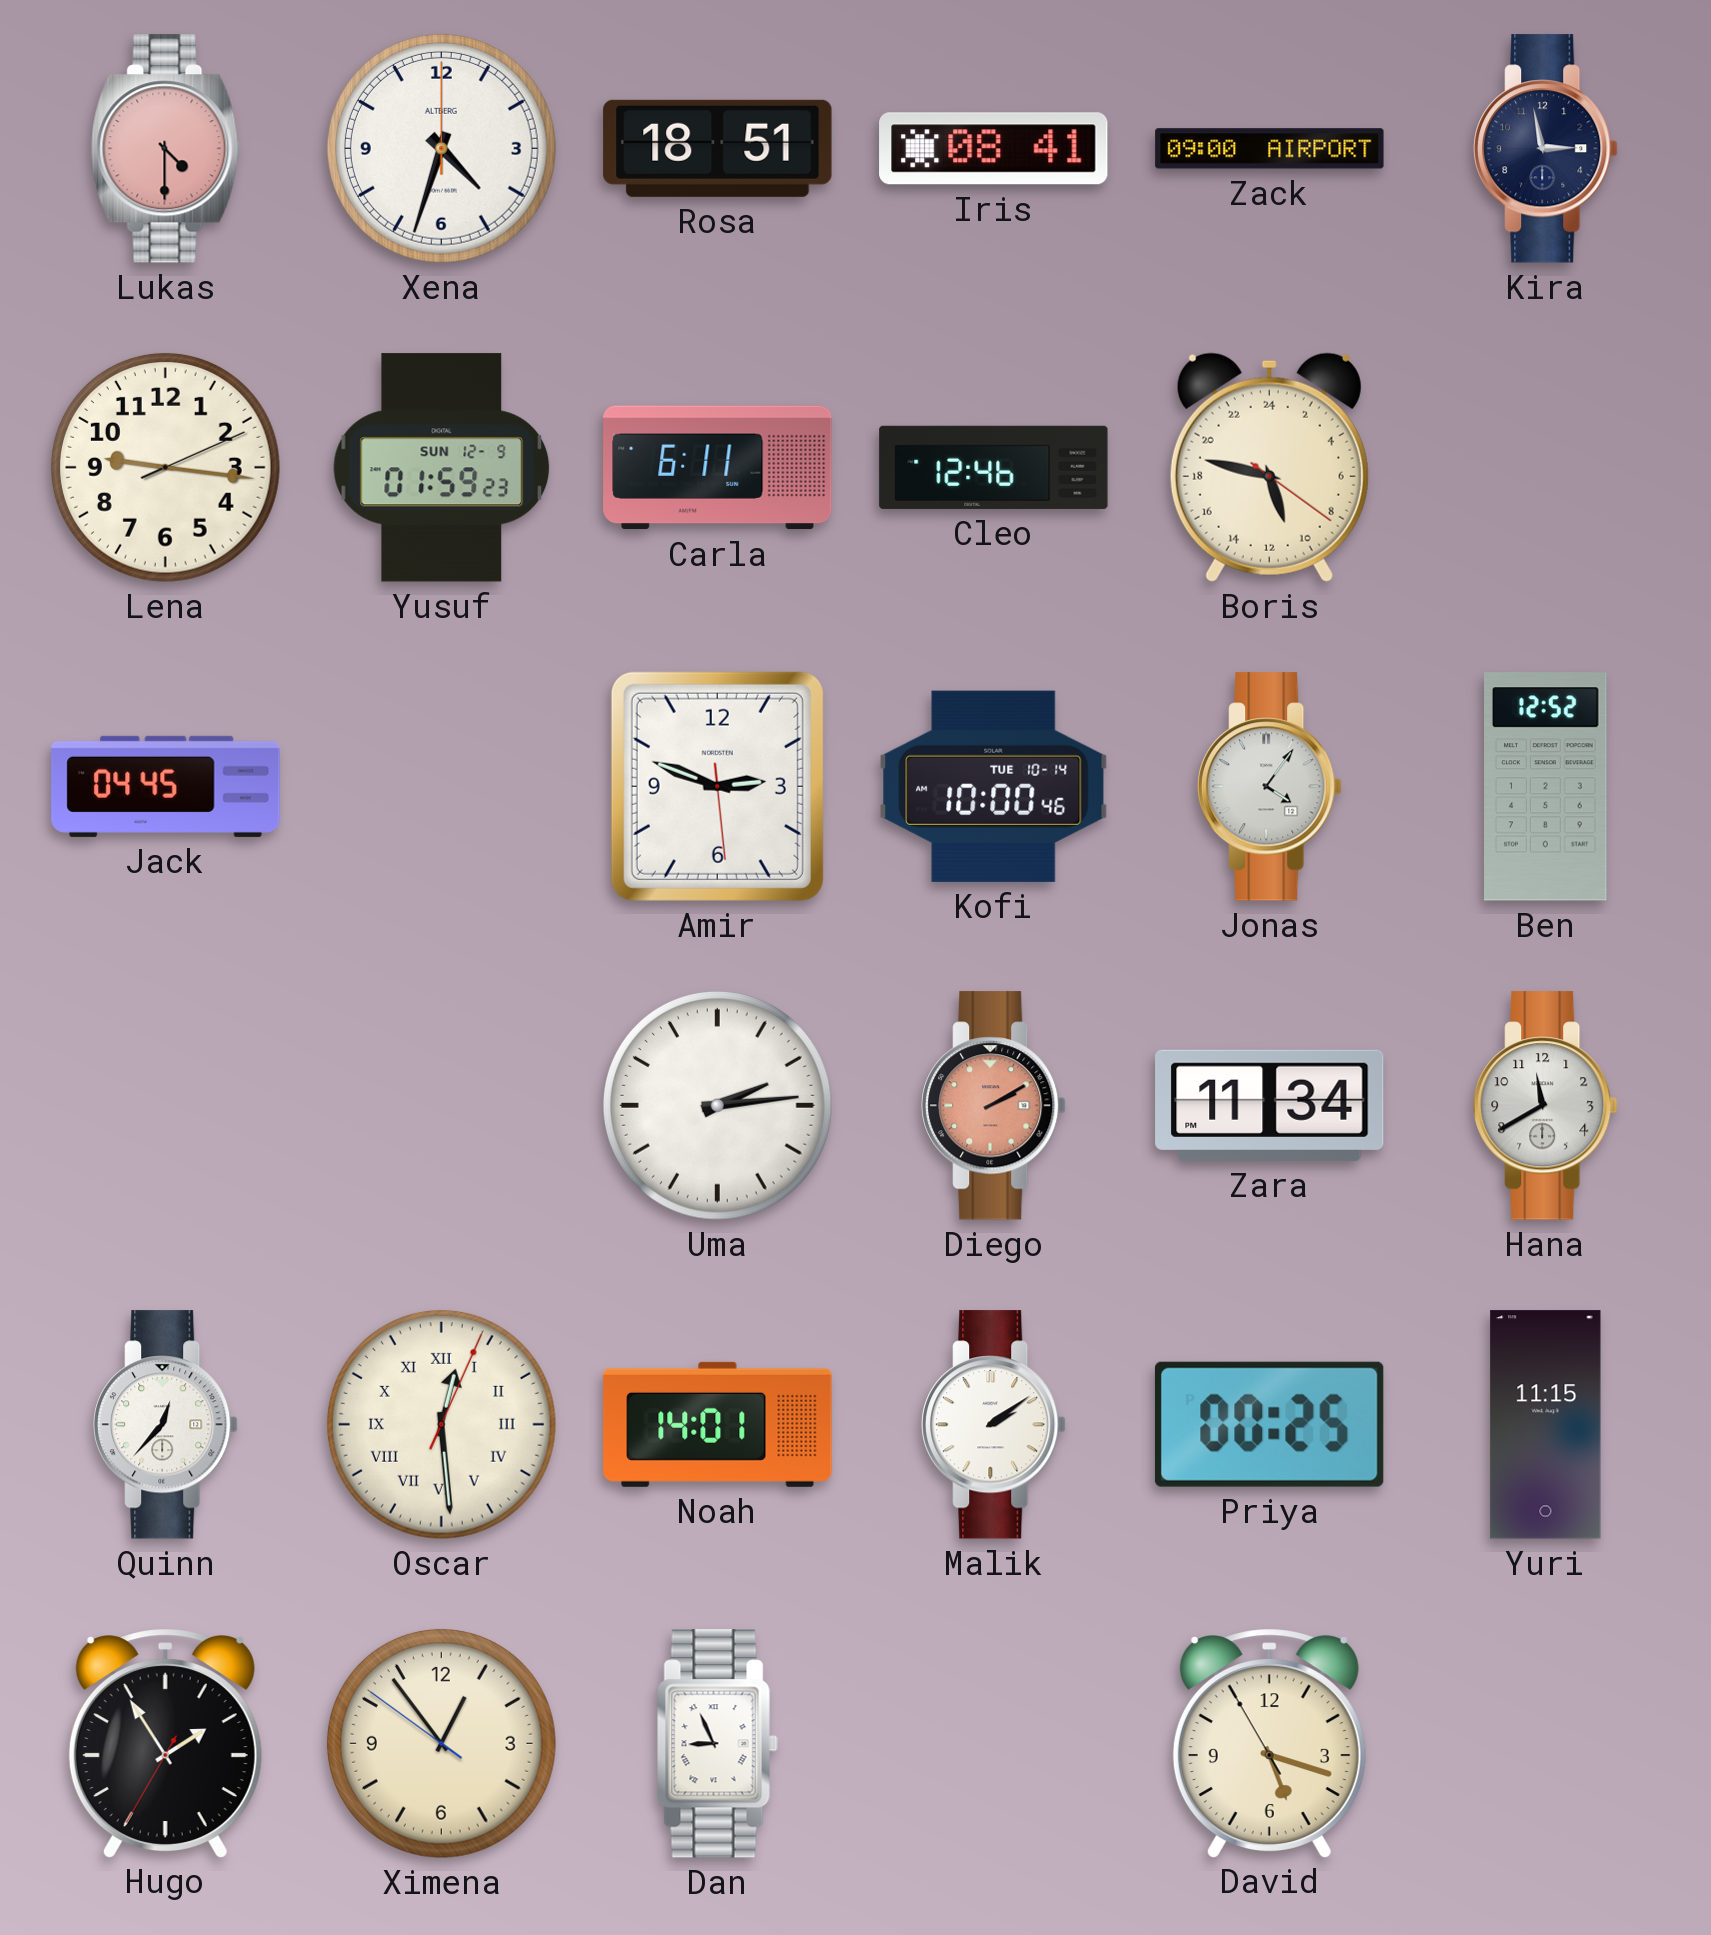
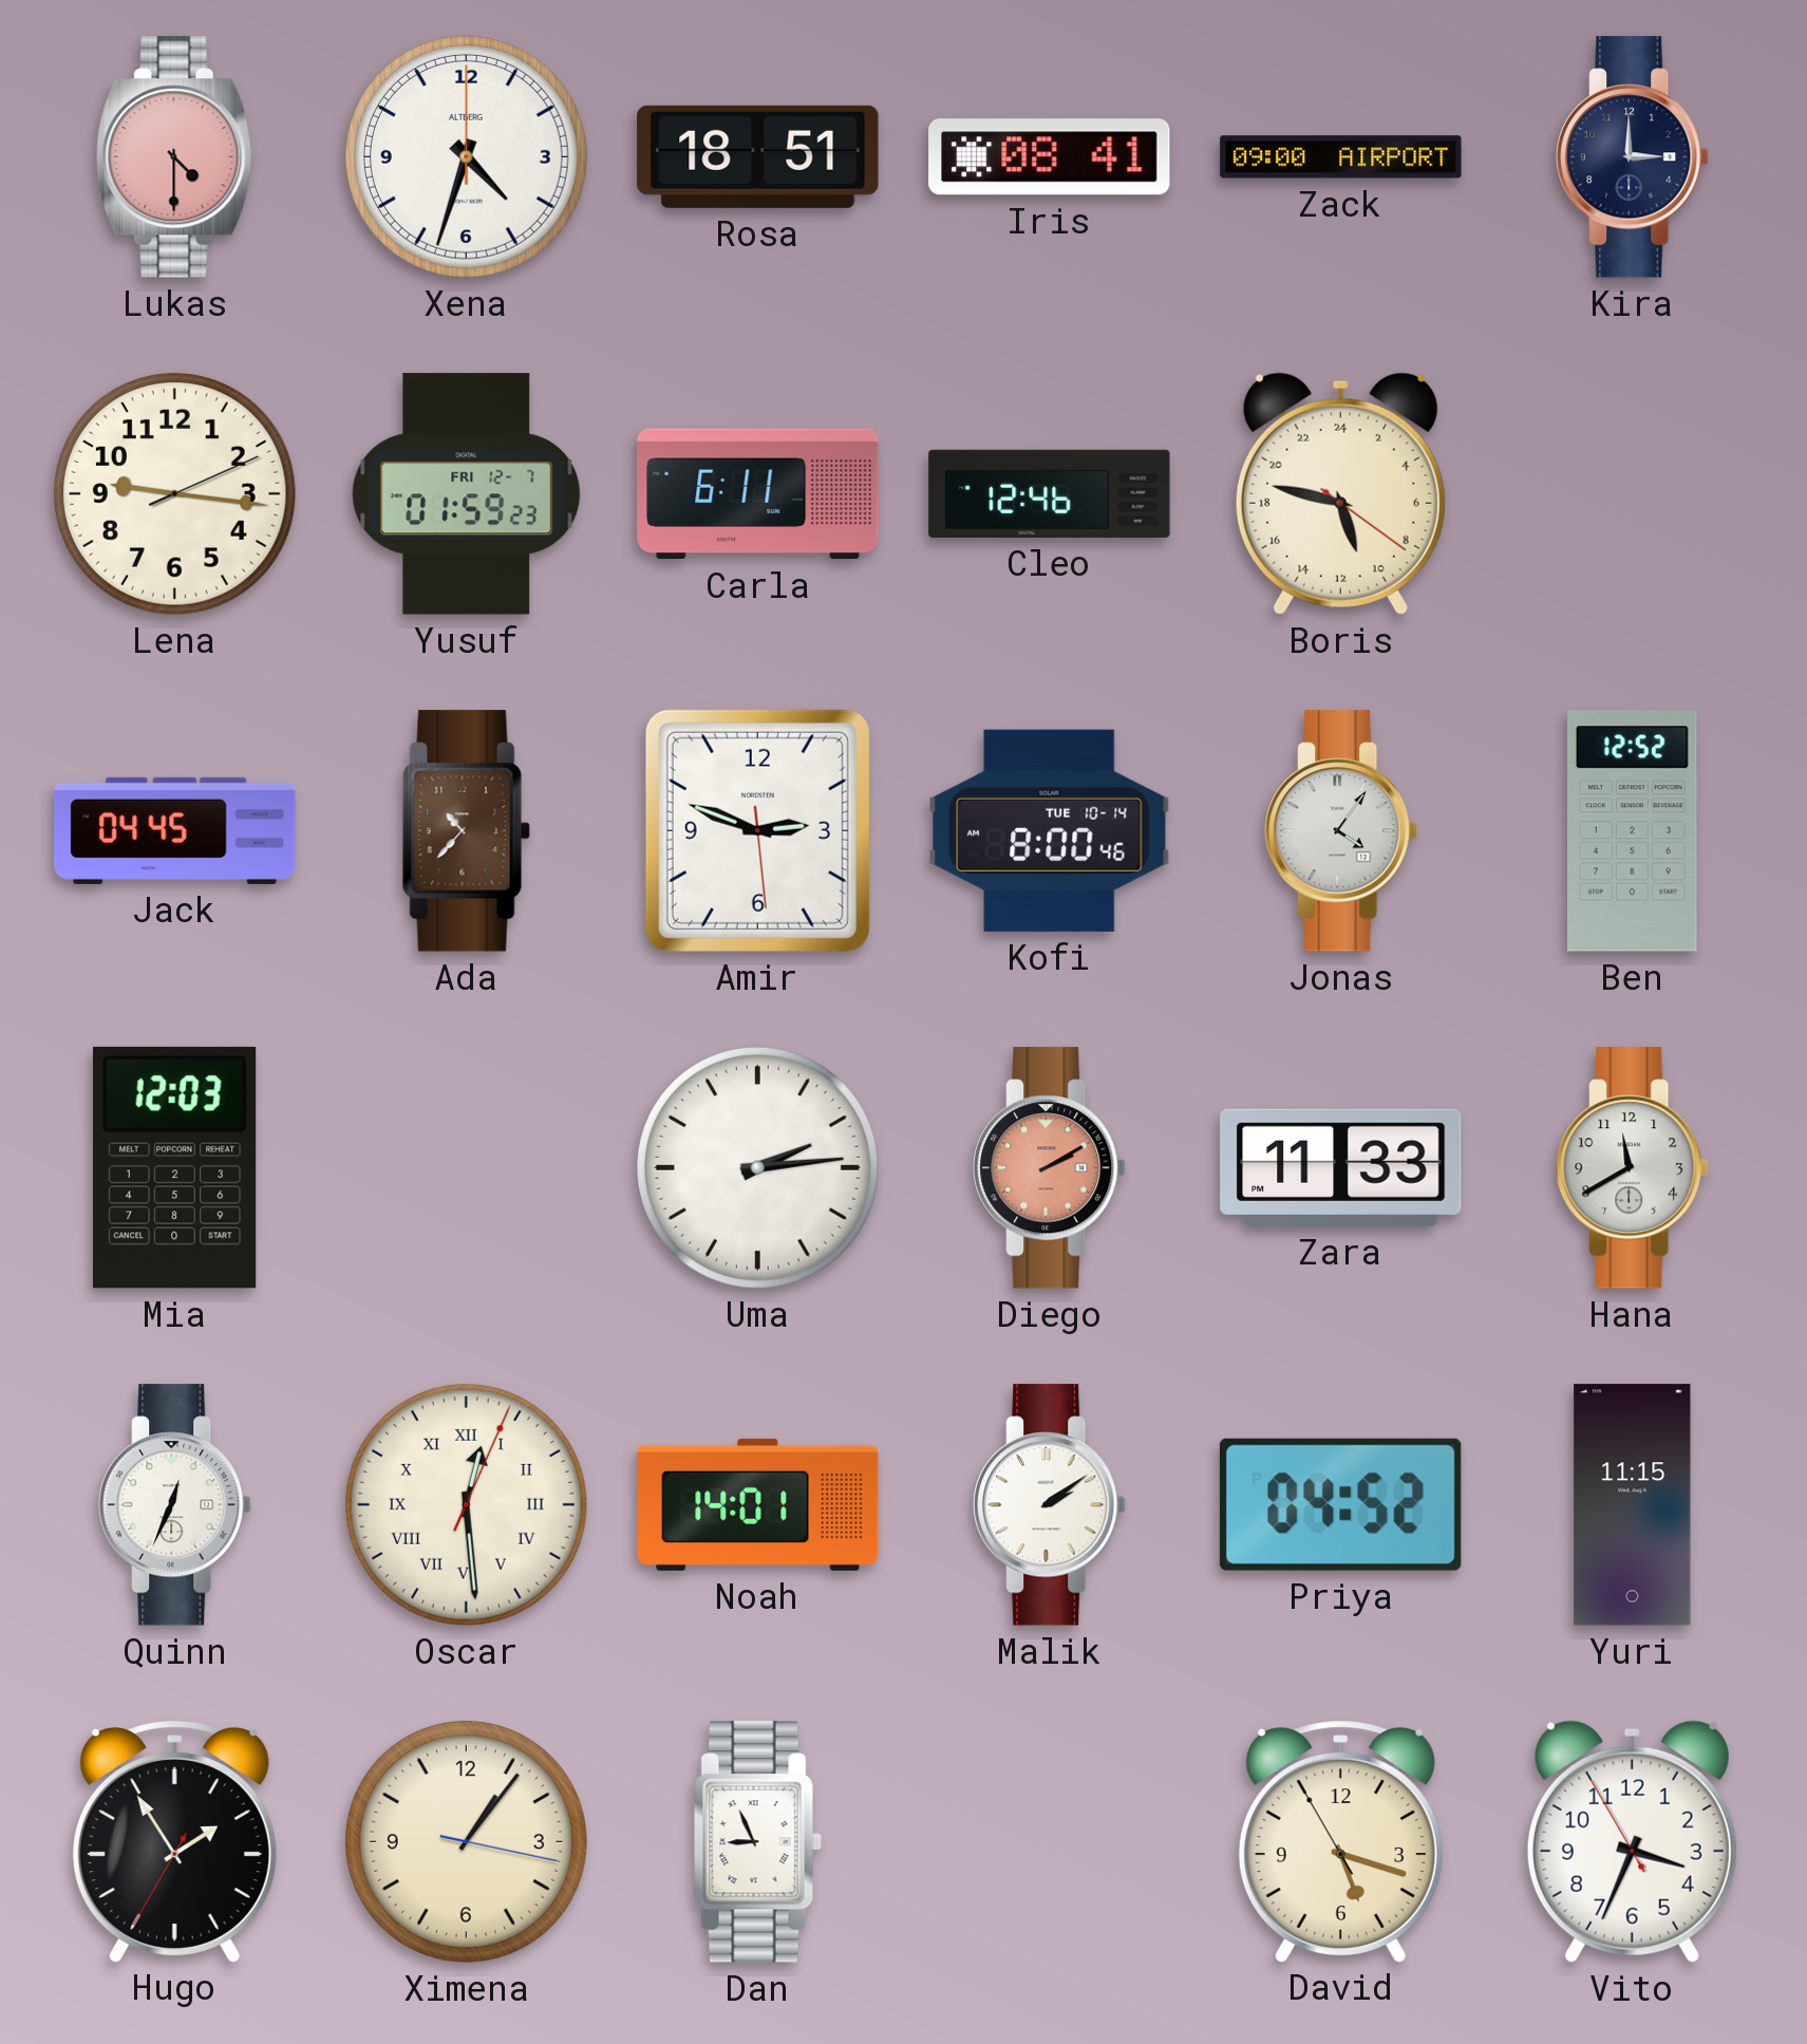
Kira: 2:58 -> 3:00
Yusuf date: SUN 12-9 -> FRI 12-7
Ada: none -> 10:37
Kofi: 10:00 -> 8:00
Mia: none -> 12:03
Zara: 11:34 -> 11:33
Quinn: 12:37 -> 12:34
Priya: 00:25 -> 04:52
Ximena: 12:53 -> 1:06
Vito: none -> 3:33
